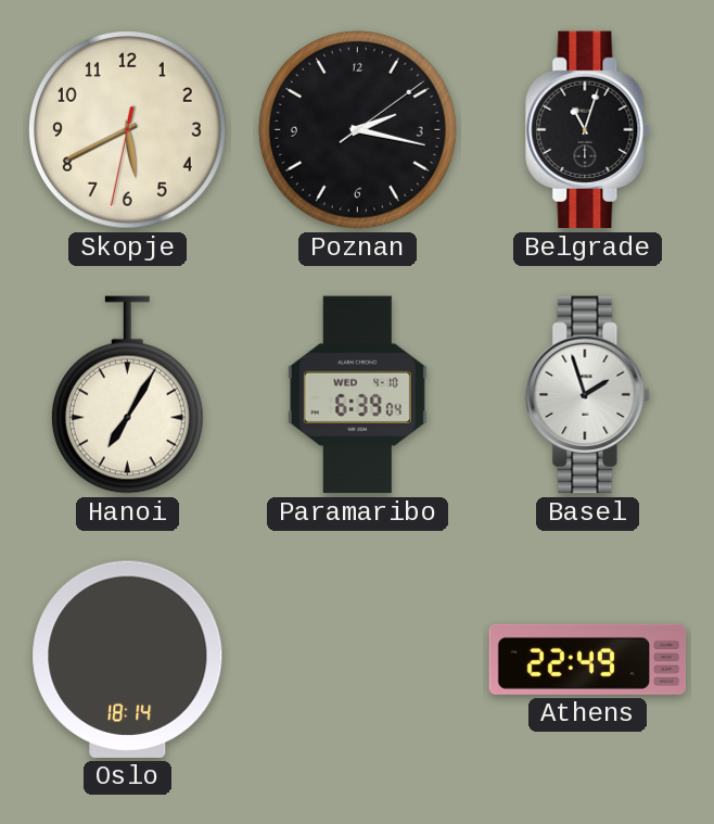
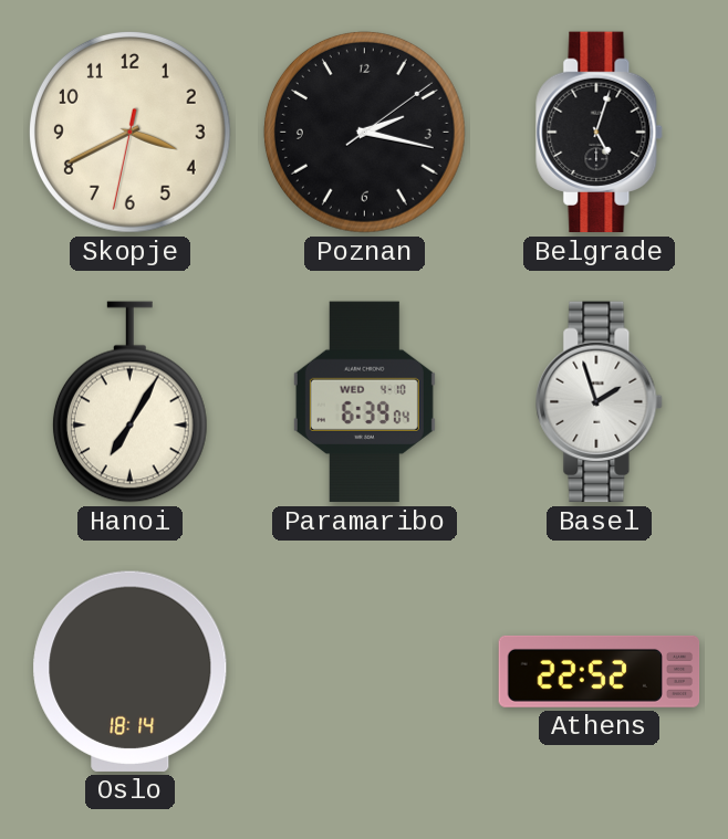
Skopje: 5:40 -> 3:40
Belgrade: 11:03 -> 5:03
Athens: 22:49 -> 22:52
